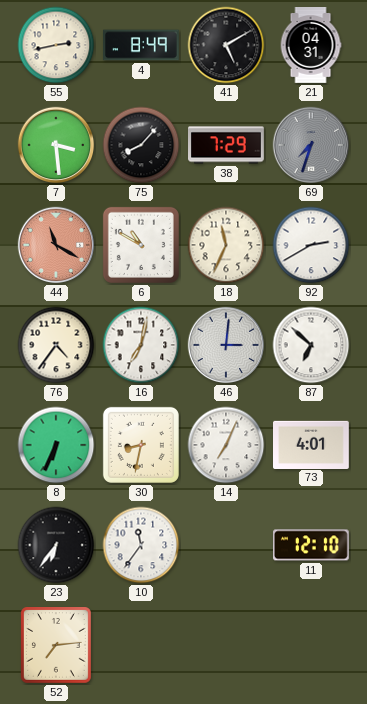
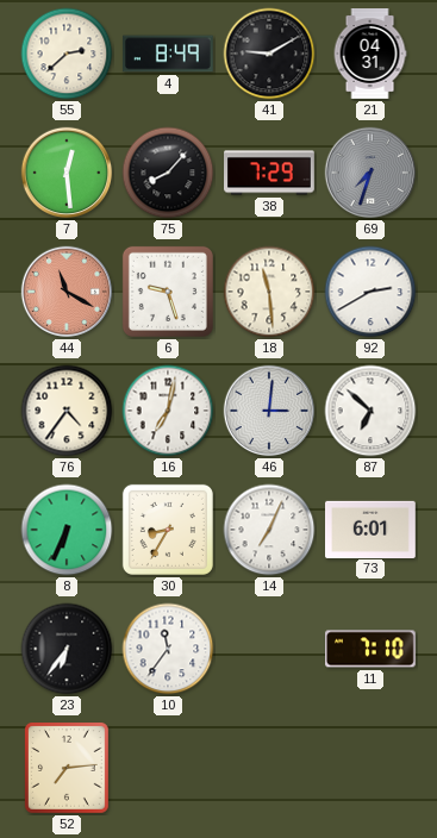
55: 2:43 -> 2:38
41: 5:10 -> 9:10
7: 3:29 -> 12:29
6: 10:50 -> 9:27
18: 11:34 -> 11:29
30: 8:32 -> 8:35
73: 4:01 -> 6:01
11: 12:10 -> 7:10
